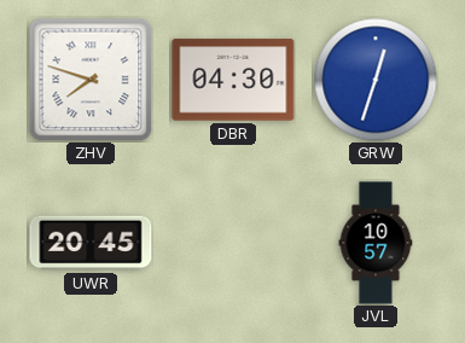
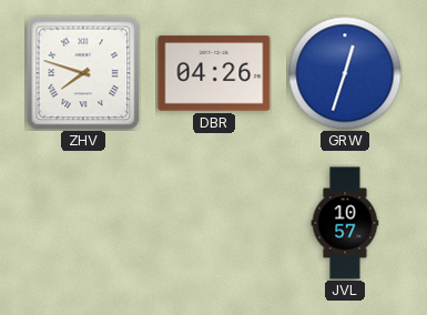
DBR: 04:30 -> 04:26
UWR: 20:45 -> none
